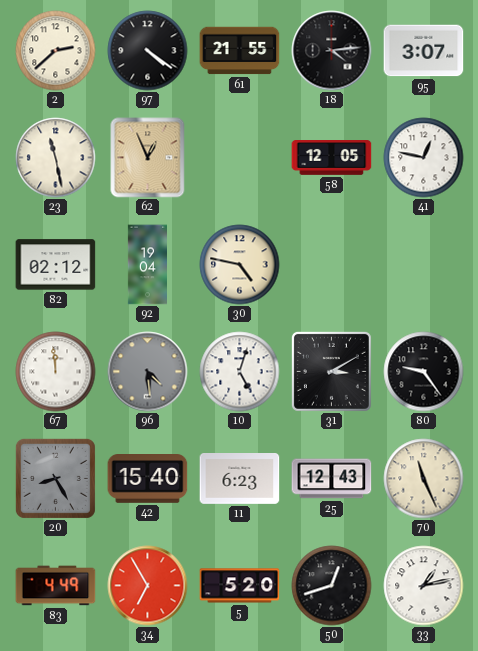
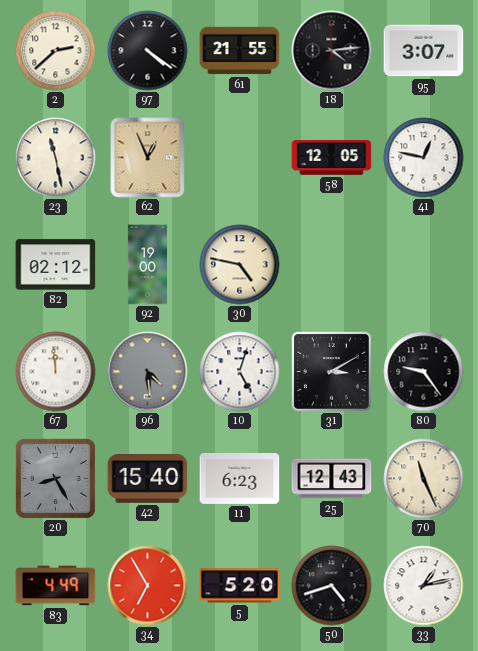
92: 19:04 -> 19:00
50: 12:42 -> 4:42
